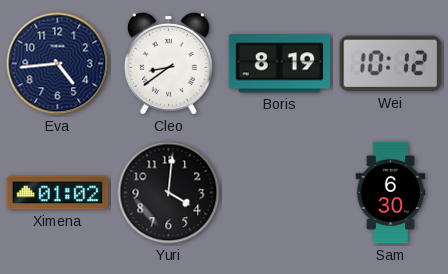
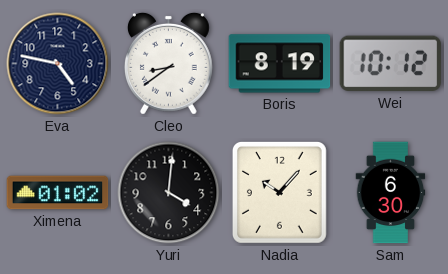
Eva: 4:44 -> 4:47
Nadia: none -> 10:07
